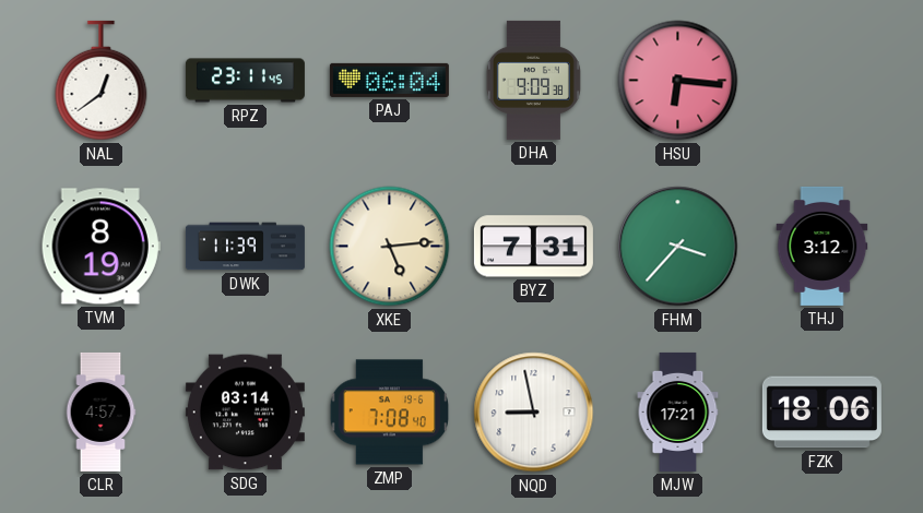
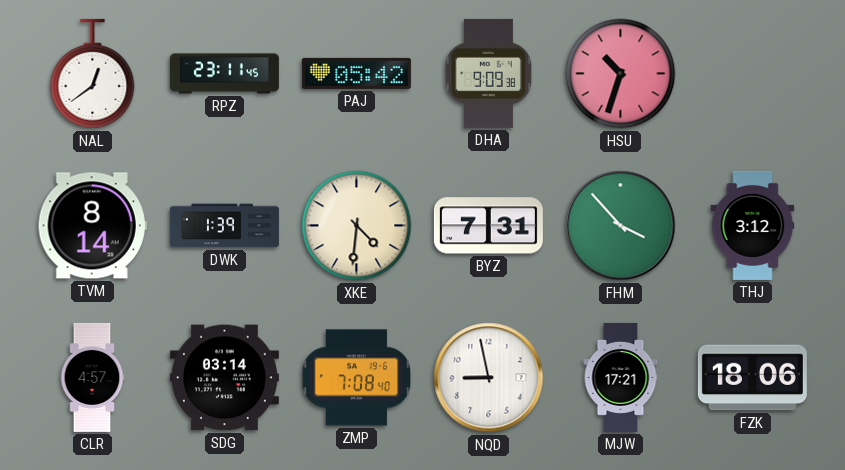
PAJ: 06:04 -> 05:42
HSU: 6:16 -> 10:33
TVM: 8:19 -> 8:14
DWK: 11:39 -> 1:39
XKE: 5:14 -> 4:31
FHM: 3:37 -> 3:53
